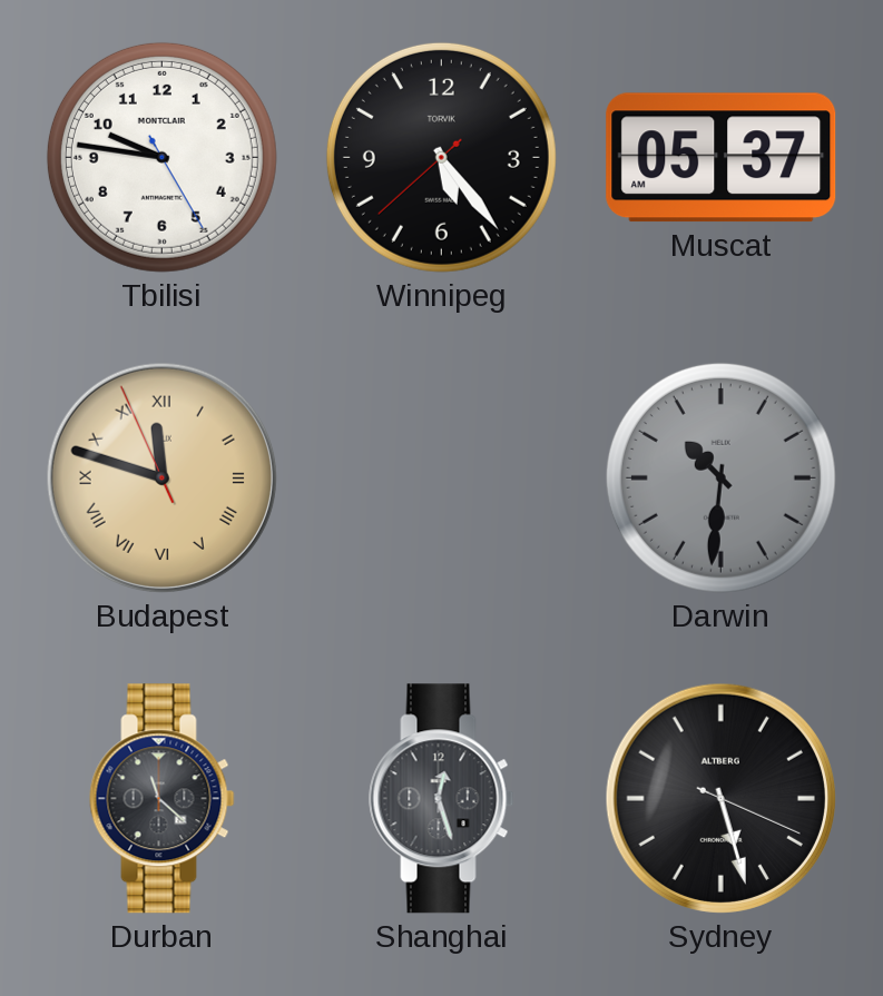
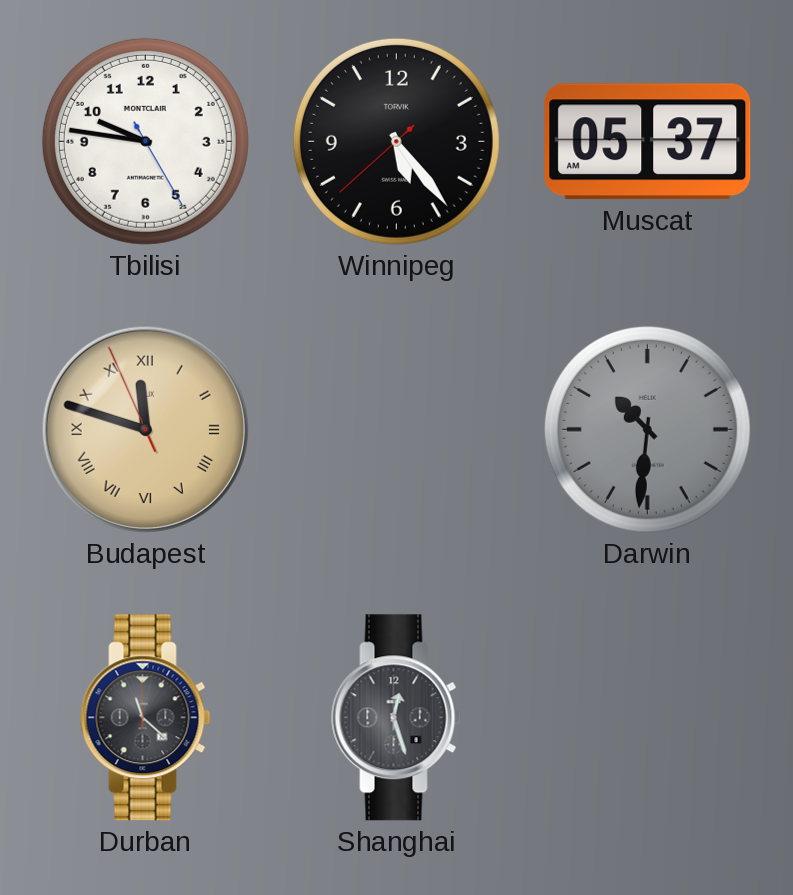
Sydney: 5:27 -> none
